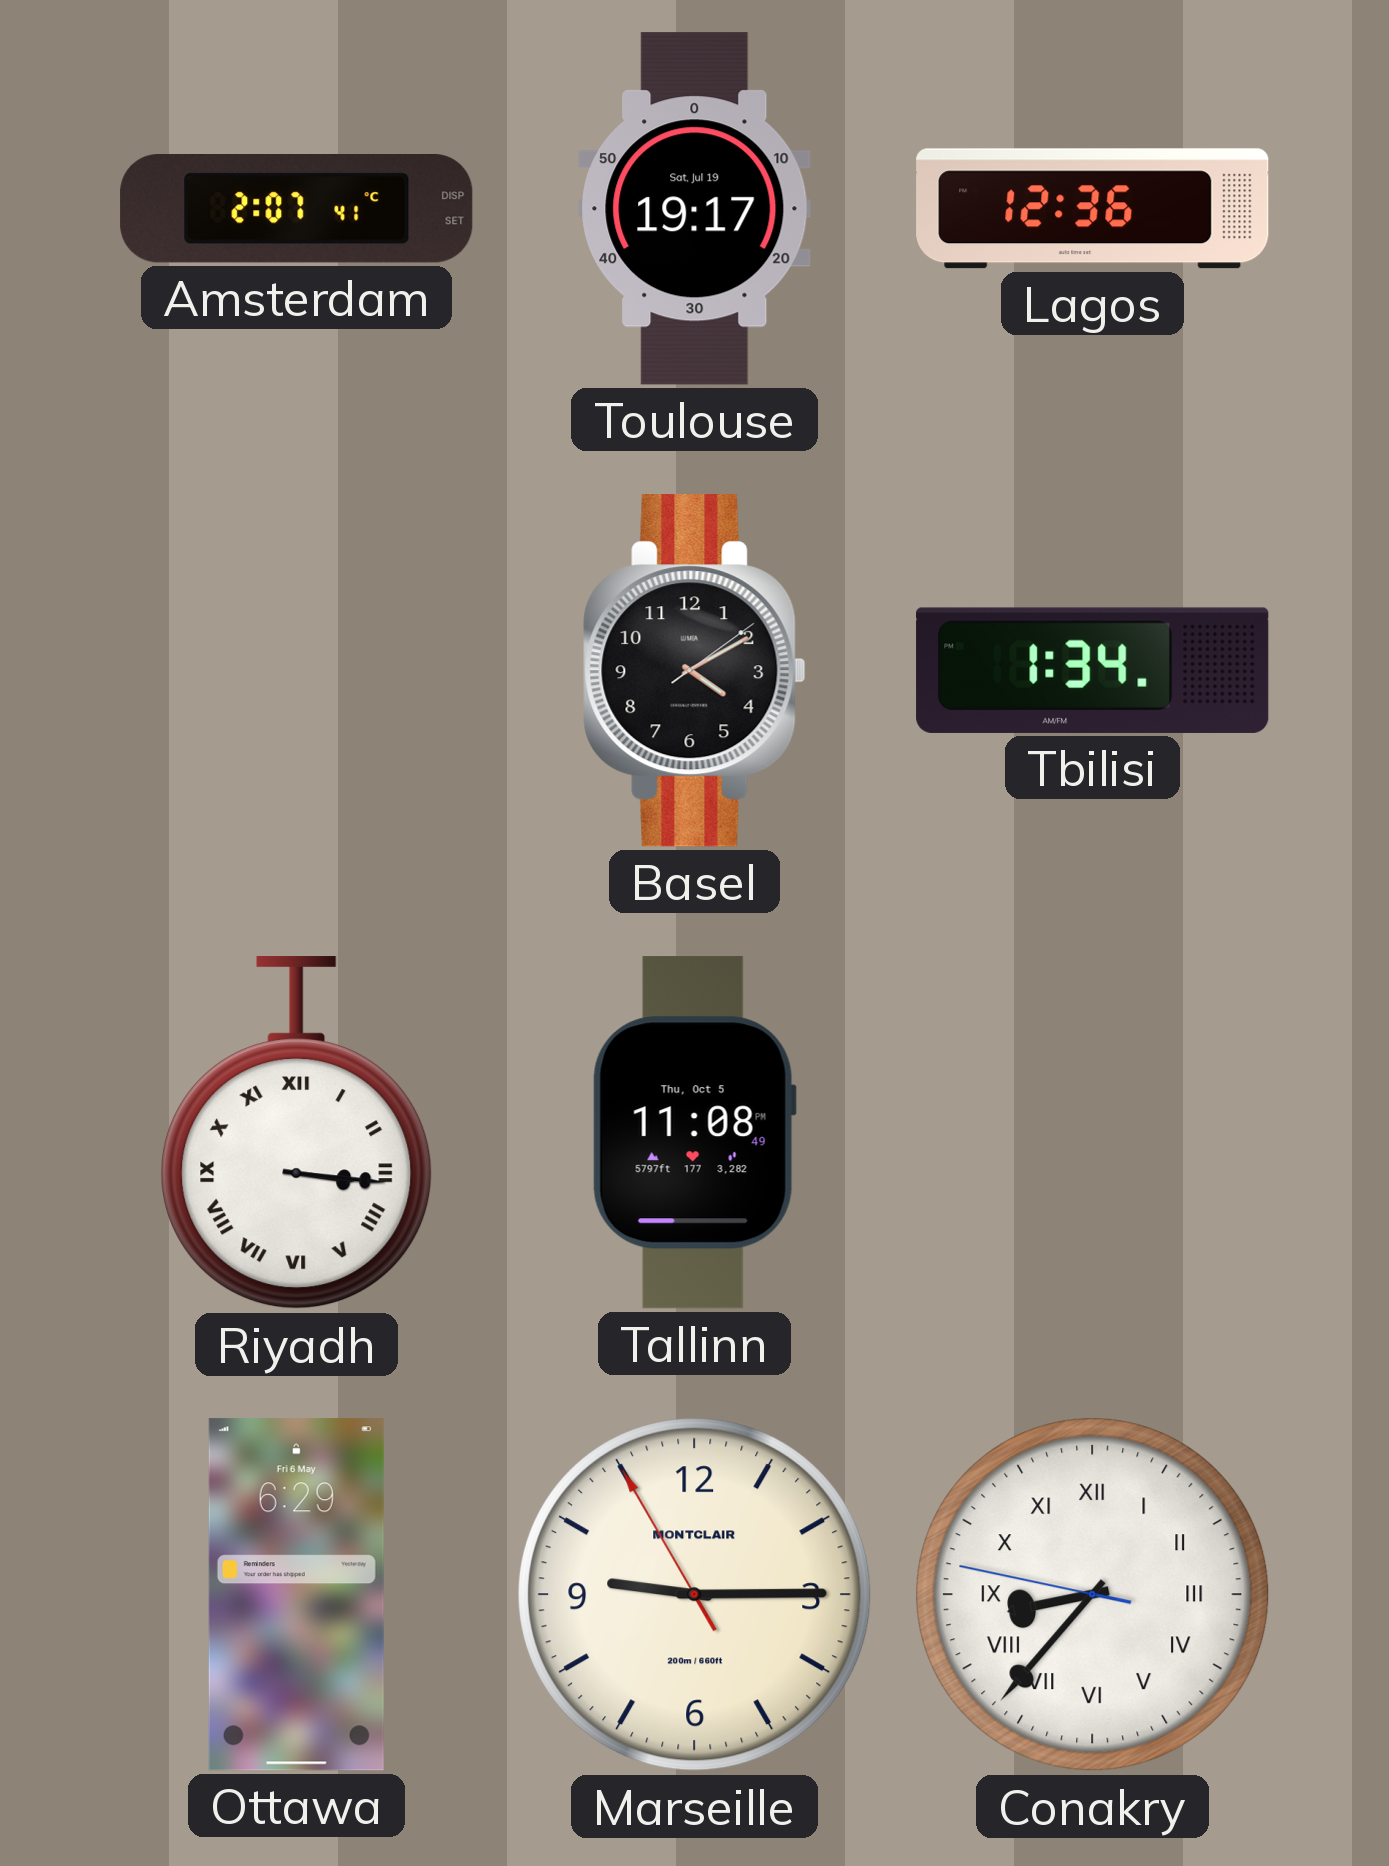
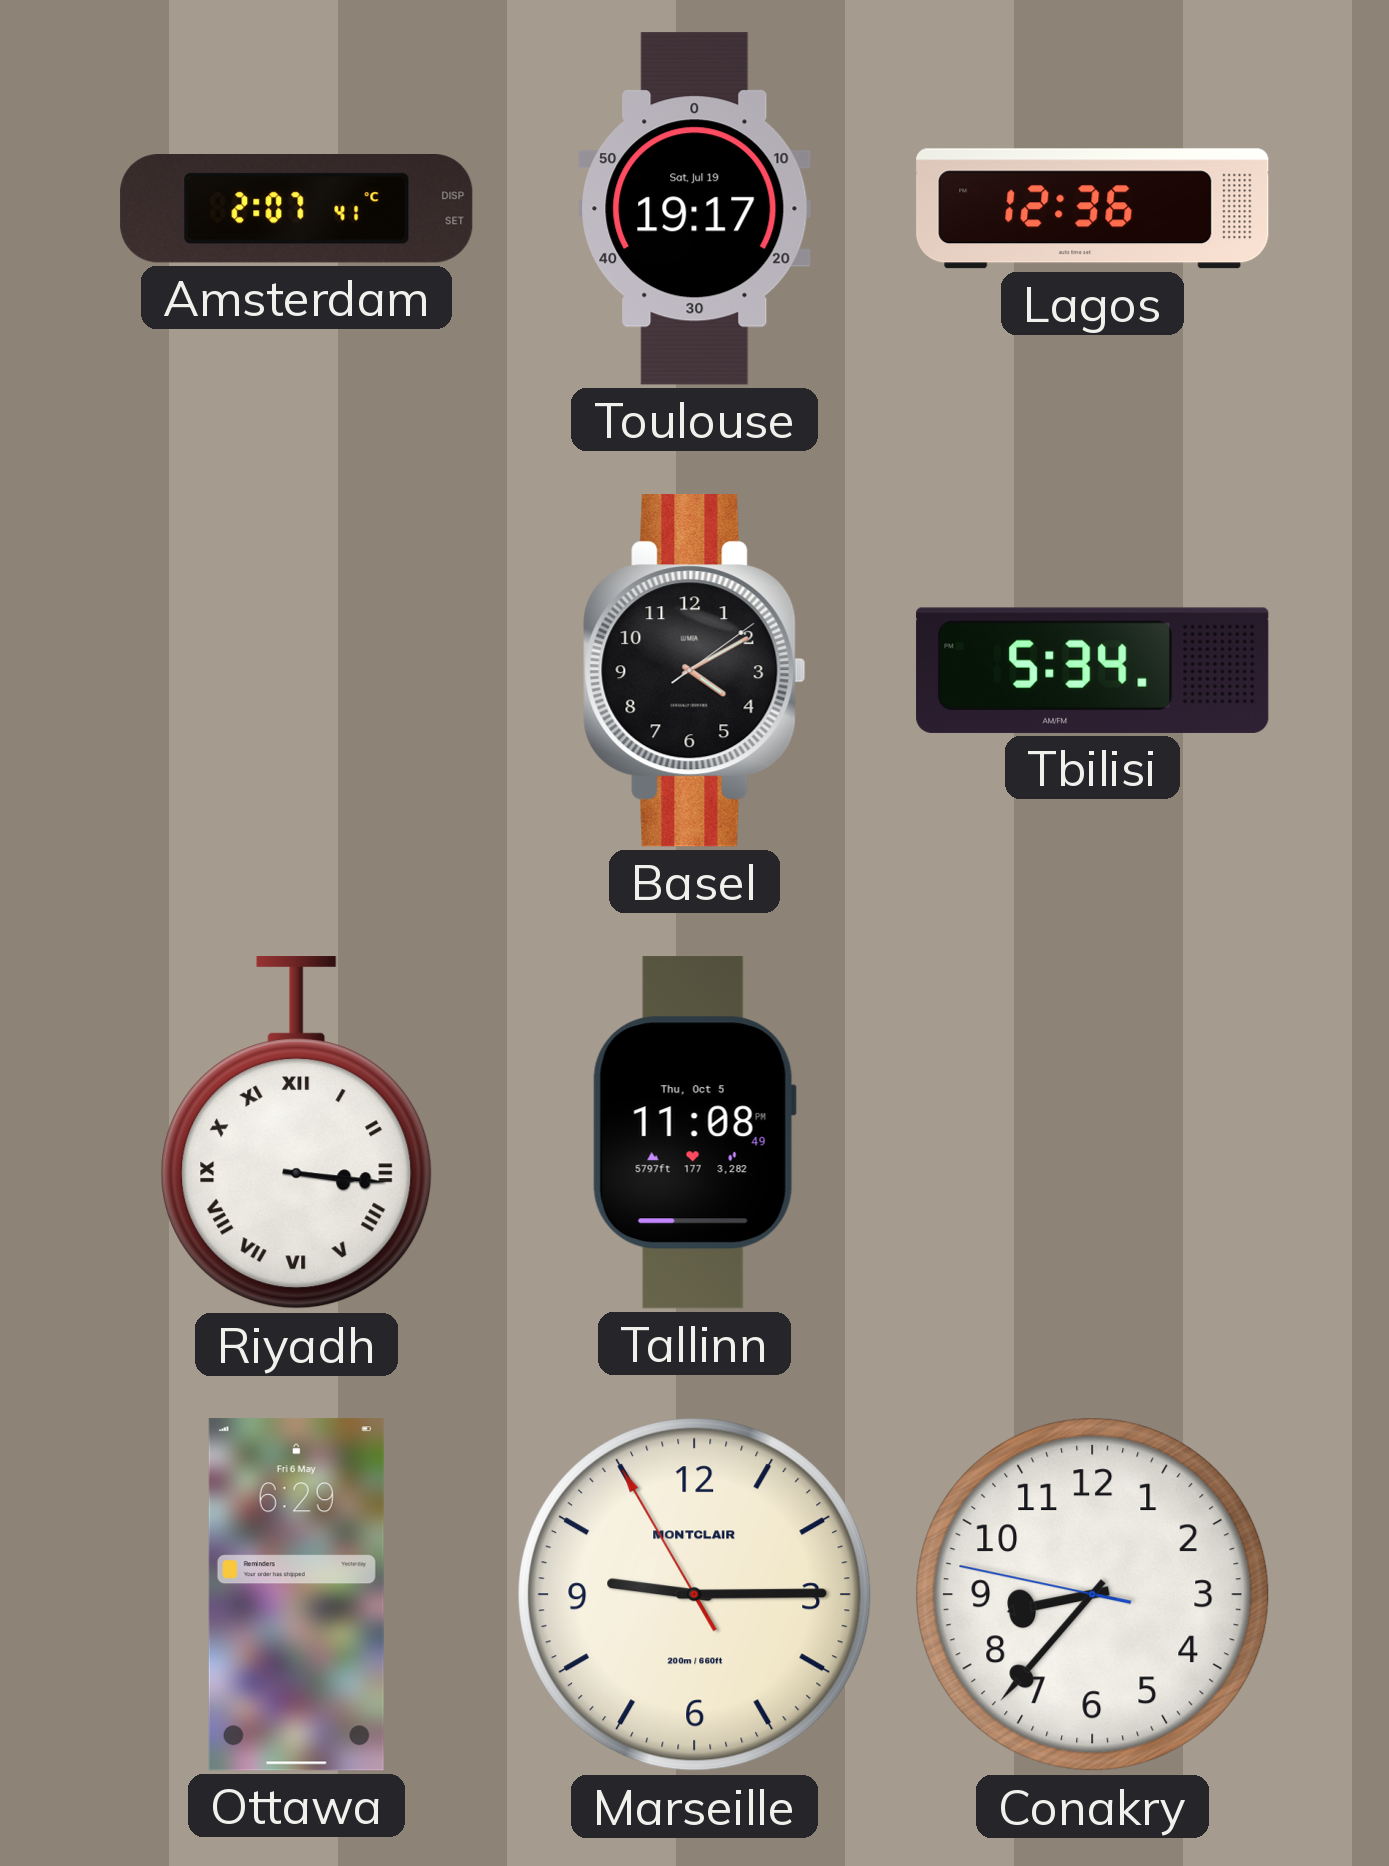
Tbilisi: 1:34 -> 5:34
Conakry numerals: Roman -> Arabic
